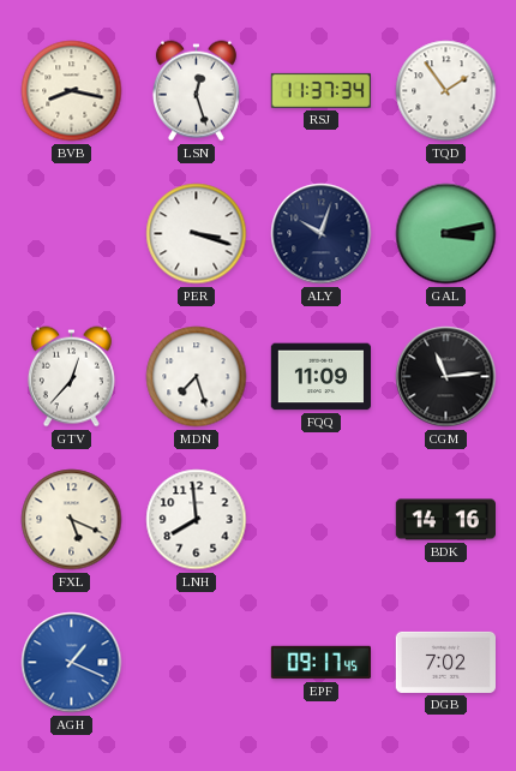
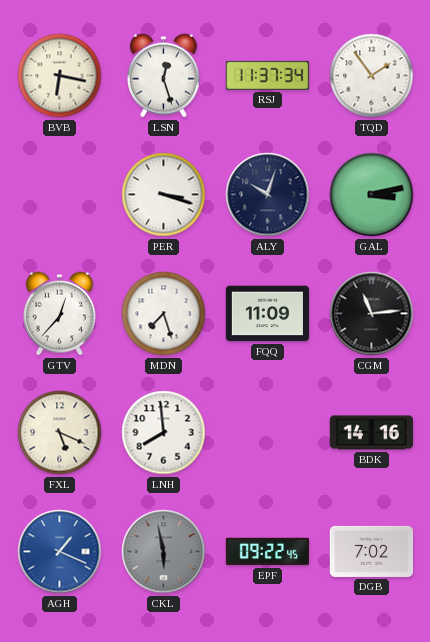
BVB: 8:17 -> 6:17
CKL: none -> 5:58
EPF: 09:17 -> 09:22
